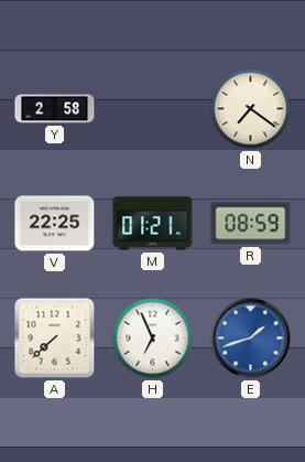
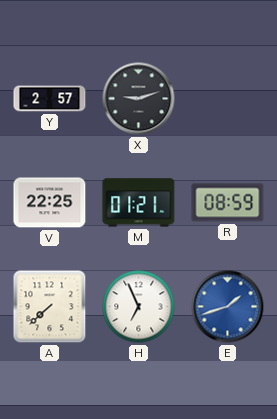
Y: 2:58 -> 2:57
X: none -> 9:12
N: 7:21 -> none
